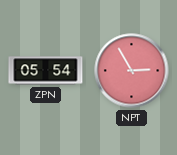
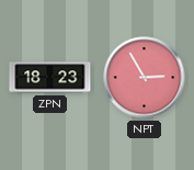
ZPN: 05:54 -> 18:23
